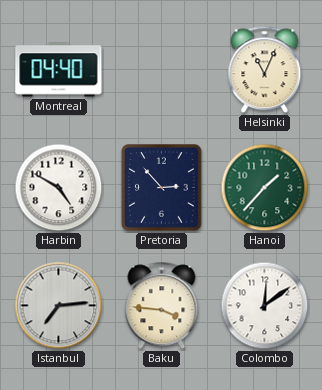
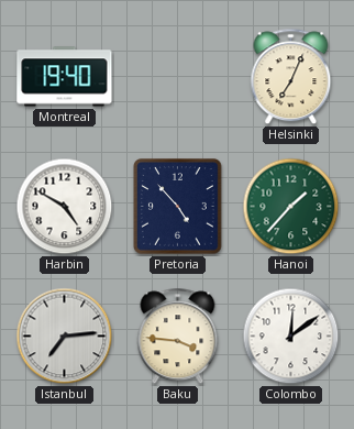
Montreal: 04:40 -> 19:40
Helsinki: 11:04 -> 7:04
Pretoria: 2:53 -> 4:53
